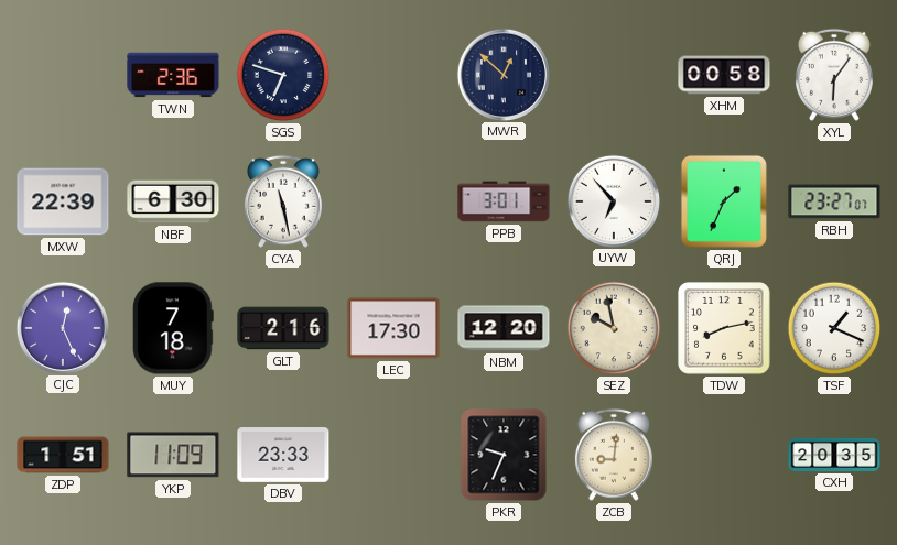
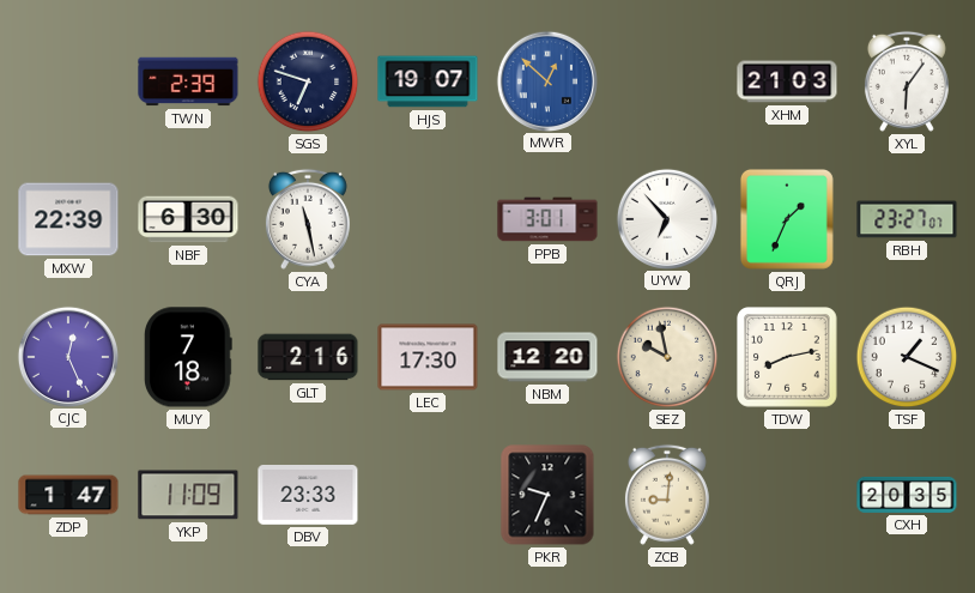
TWN: 2:36 -> 2:39
HJS: none -> 19:07
MWR dial: navy -> blue
XHM: 00:58 -> 21:03
ZDP: 1:51 -> 1:47
